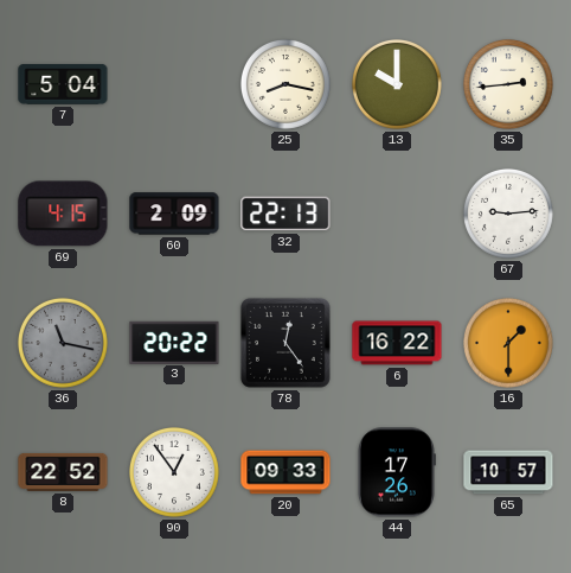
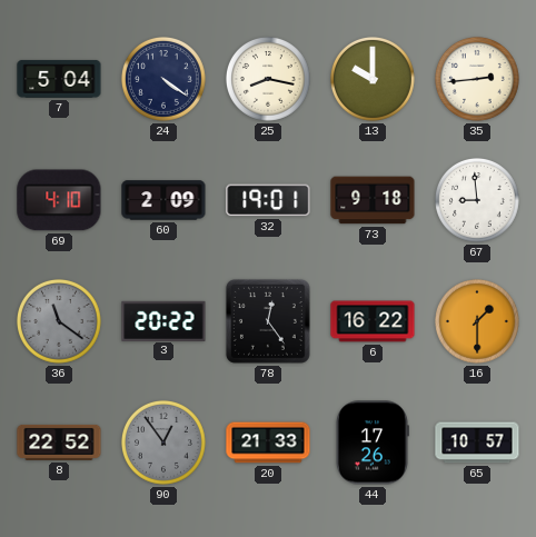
24: none -> 4:21
69: 4:15 -> 4:10
32: 22:13 -> 19:01
73: none -> 9:18
67: 9:14 -> 8:59
36: 11:17 -> 11:21
90 dial: white -> grey
20: 09:33 -> 21:33
